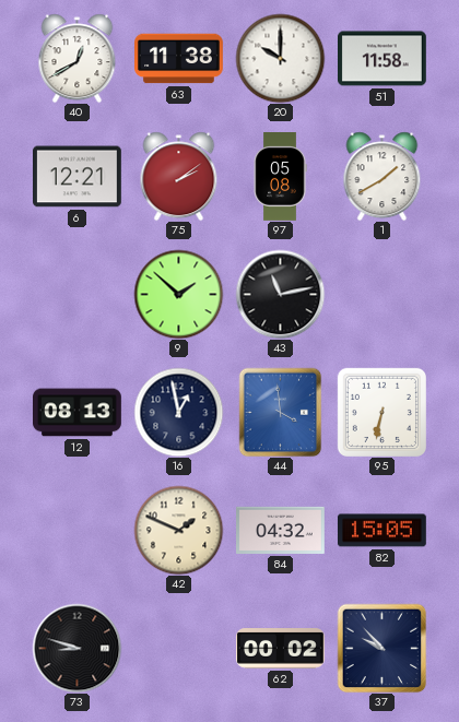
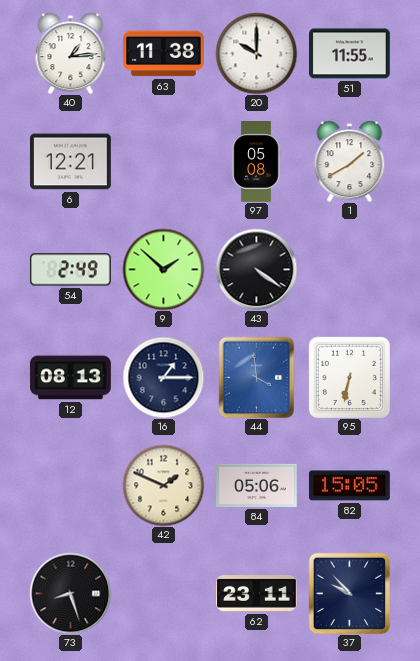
40: 12:40 -> 1:14
51: 11:58 -> 11:55
75: 2:09 -> none
54: none -> 2:49
43: 11:13 -> 4:21
16: 12:58 -> 1:15
84: 04:32 -> 05:06
73: 8:48 -> 8:27
62: 00:02 -> 23:11
